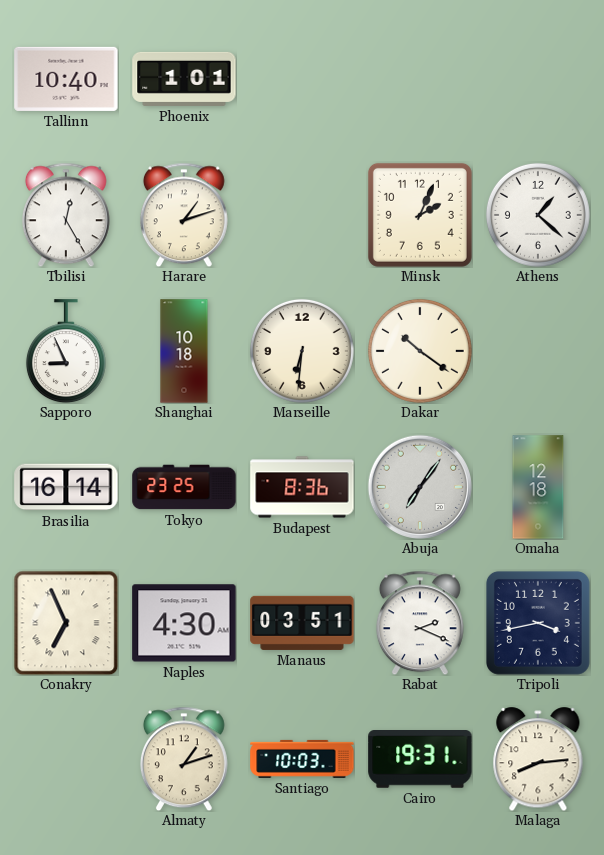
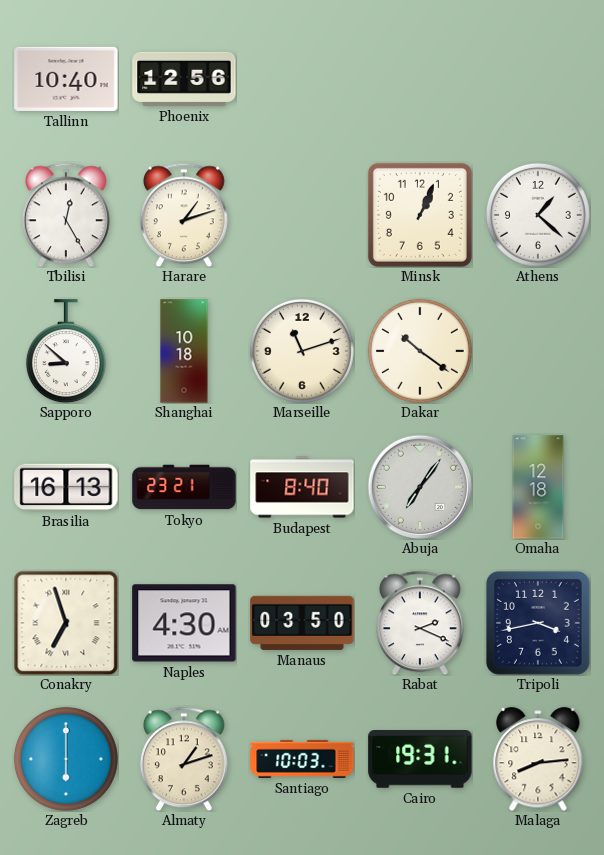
Phoenix: 1:01 -> 12:56
Minsk: 2:04 -> 1:04
Sapporo: 8:56 -> 8:52
Marseille: 6:31 -> 11:12
Brasilia: 16:14 -> 16:13
Tokyo: 23:25 -> 23:21
Budapest: 8:36 -> 8:40
Conakry: 6:56 -> 6:57
Manaus: 03:51 -> 03:50
Zagreb: none -> 6:00
